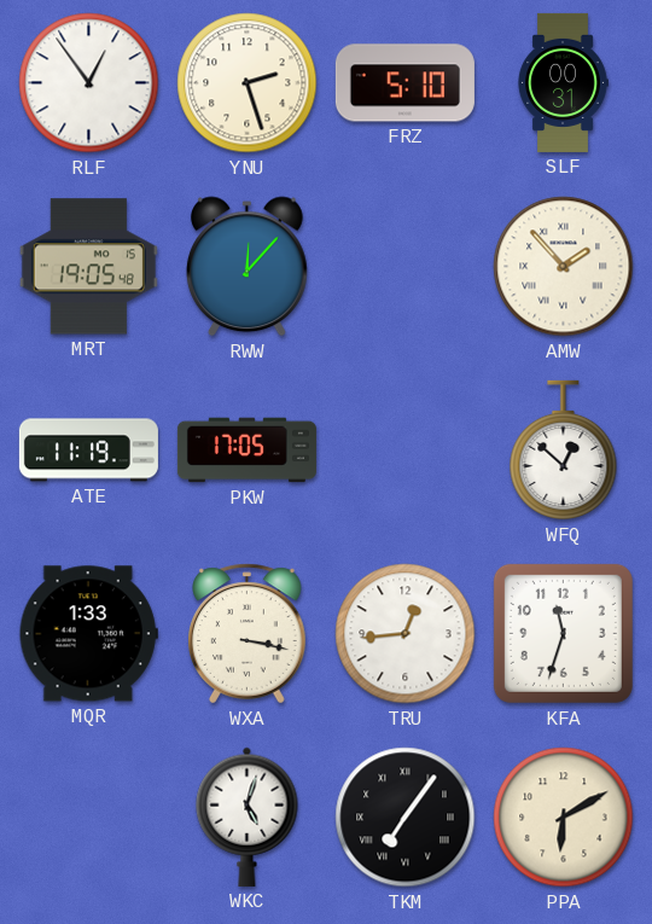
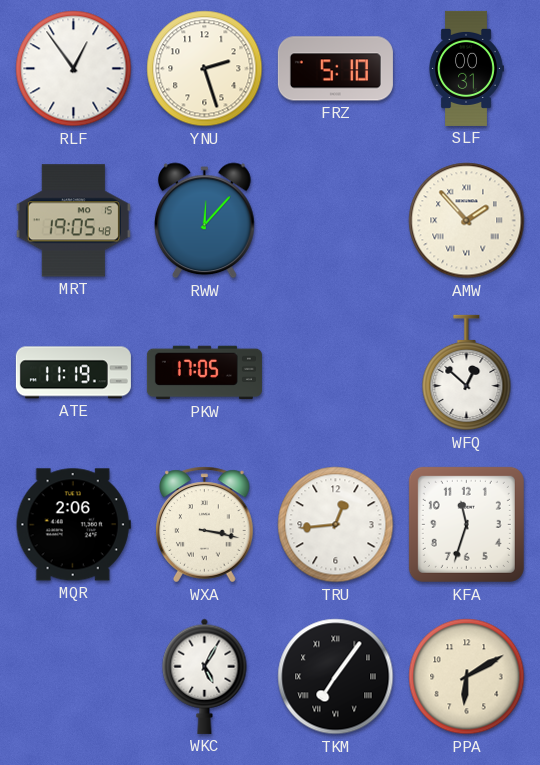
MQR: 1:33 -> 2:06
WKC: 5:03 -> 5:05
